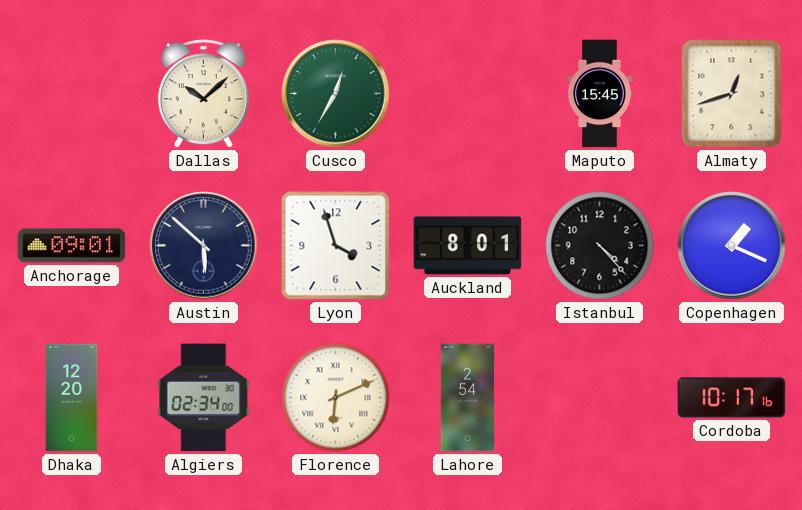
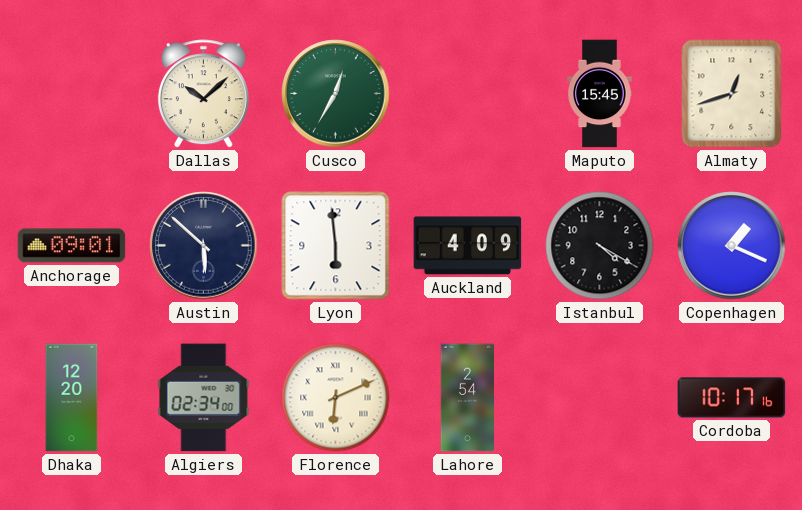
Lyon: 3:57 -> 5:59
Auckland: 8:01 -> 4:09
Istanbul: 4:23 -> 4:20
